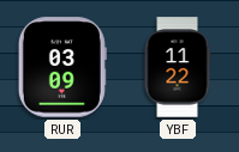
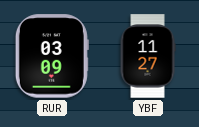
YBF: 11:22 -> 11:27
